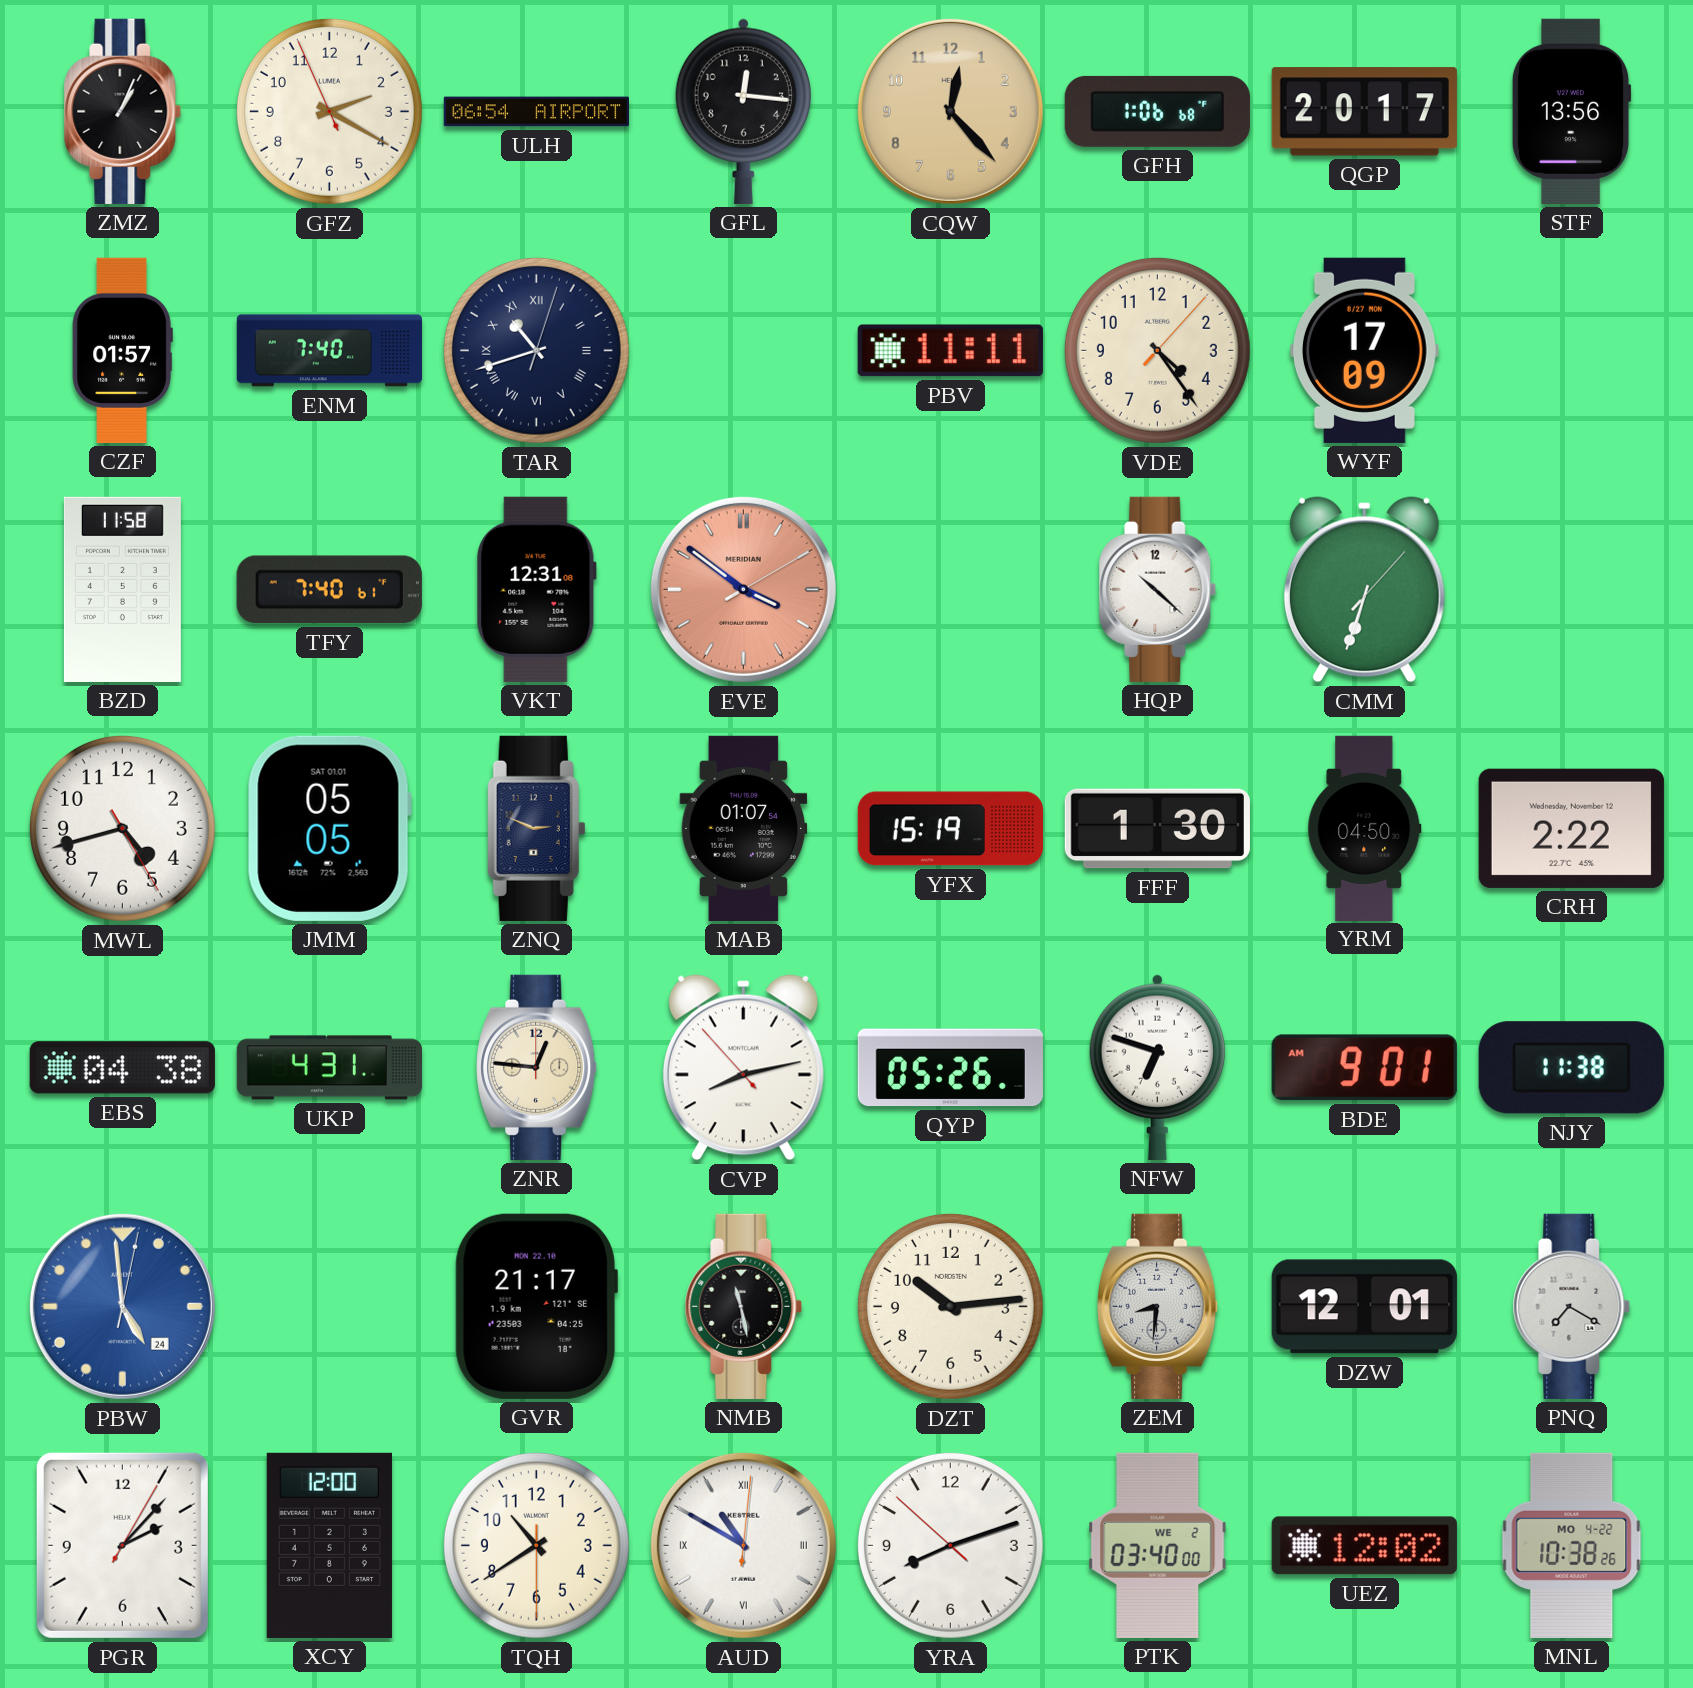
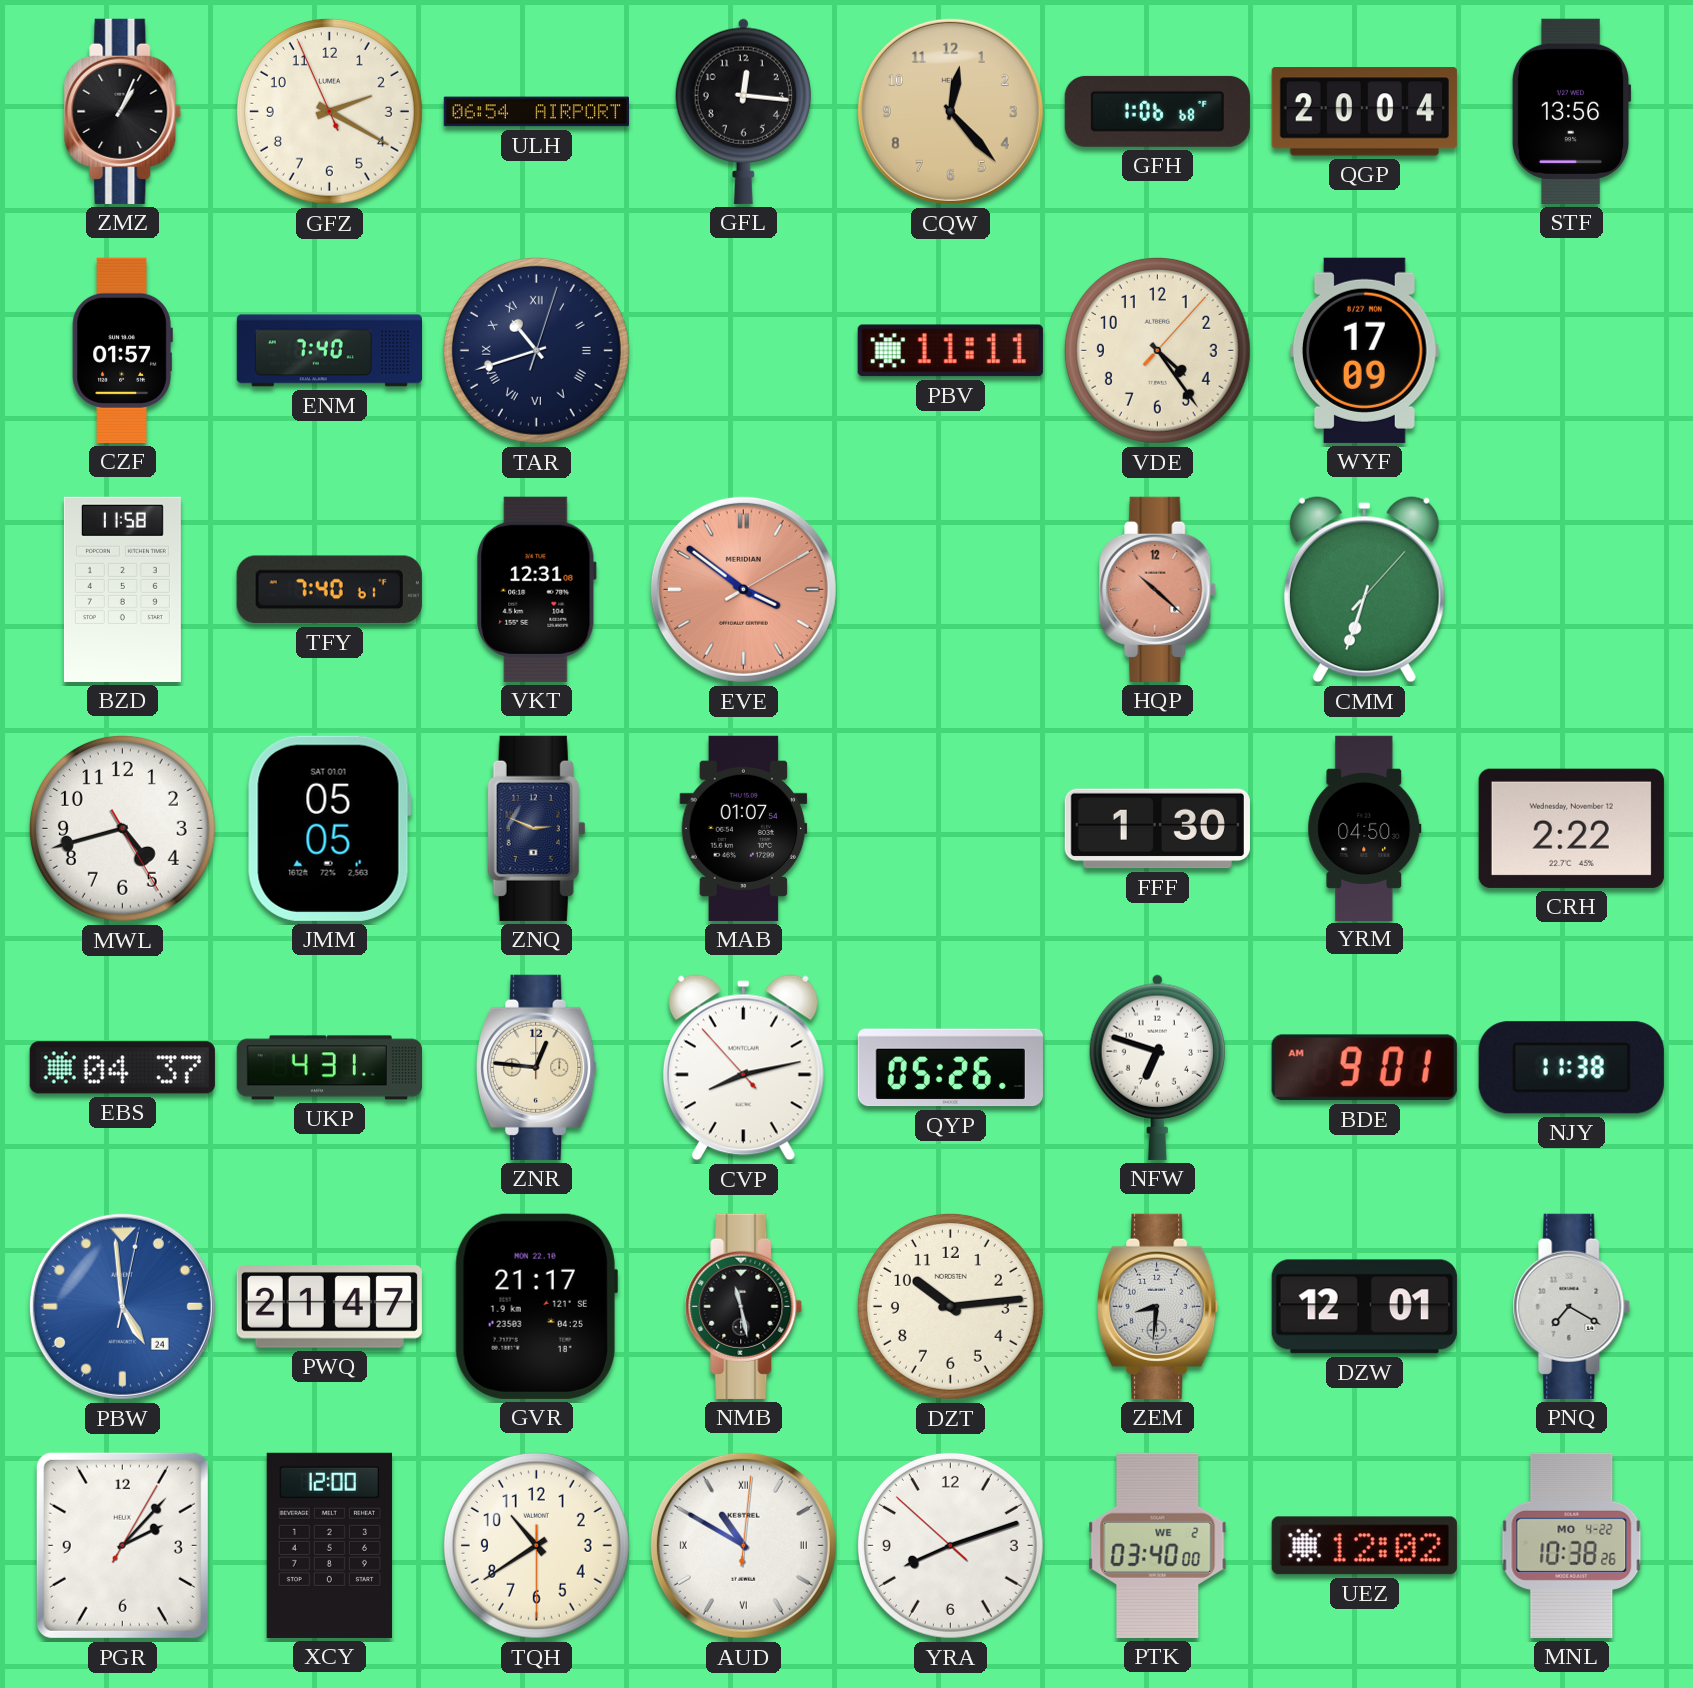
QGP: 20:17 -> 20:04
HQP dial: white -> salmon
YFX: 15:19 -> none
EBS: 04:38 -> 04:37
PWQ: none -> 21:47
